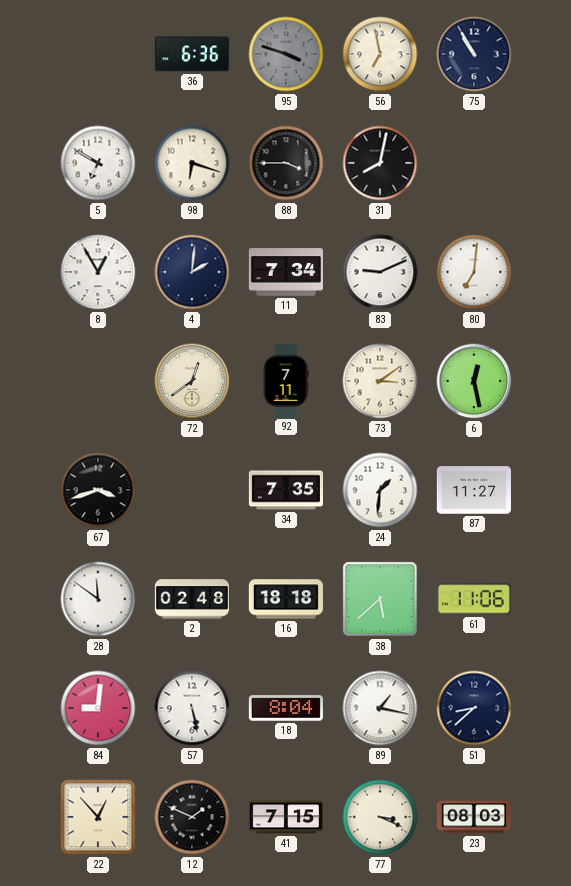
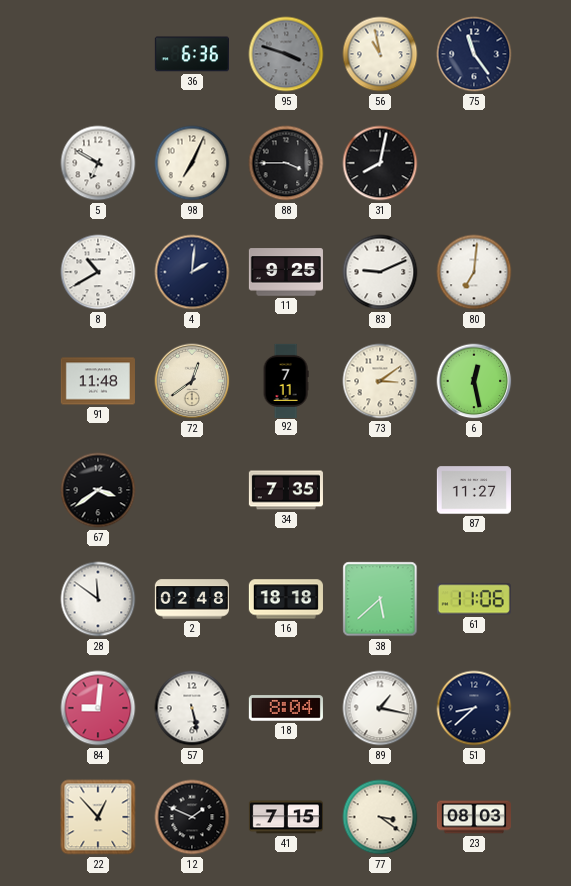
56: 6:58 -> 10:58
75: 10:55 -> 11:24
98: 6:18 -> 7:04
8: 12:55 -> 10:40
11: 7:34 -> 9:25
91: none -> 11:48
67: 3:42 -> 3:39
24: 1:31 -> none
77: 3:19 -> 3:21
